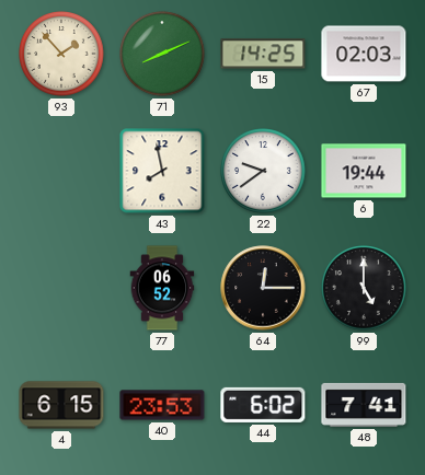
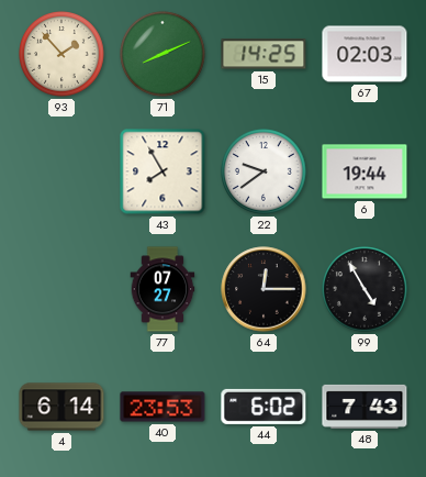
43: 7:58 -> 7:55
77: 06:52 -> 07:27
99: 5:00 -> 4:55
4: 6:15 -> 6:14
48: 7:41 -> 7:43
